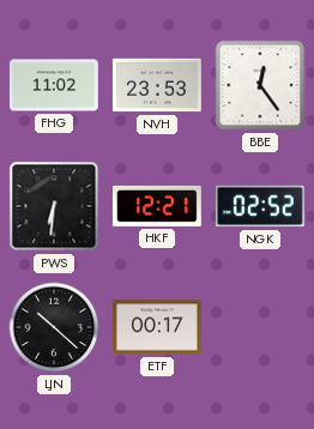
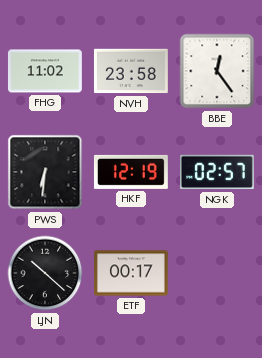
NVH: 23:53 -> 23:58
HKF: 12:21 -> 12:19
NGK: 02:52 -> 02:57
